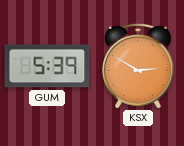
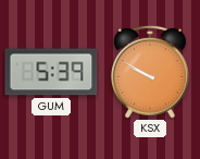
KSX: 2:50 -> 9:50
